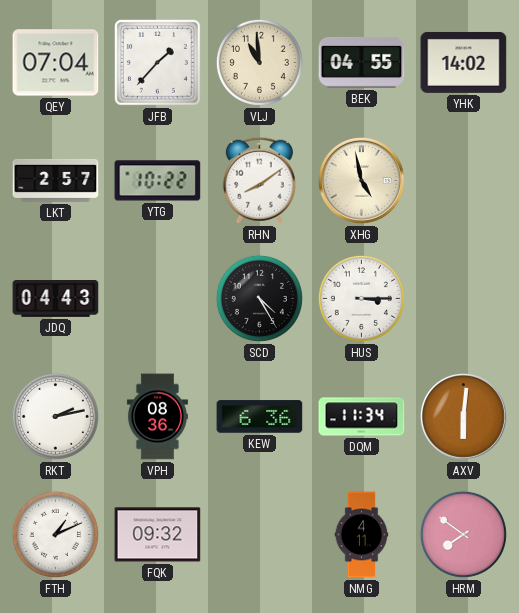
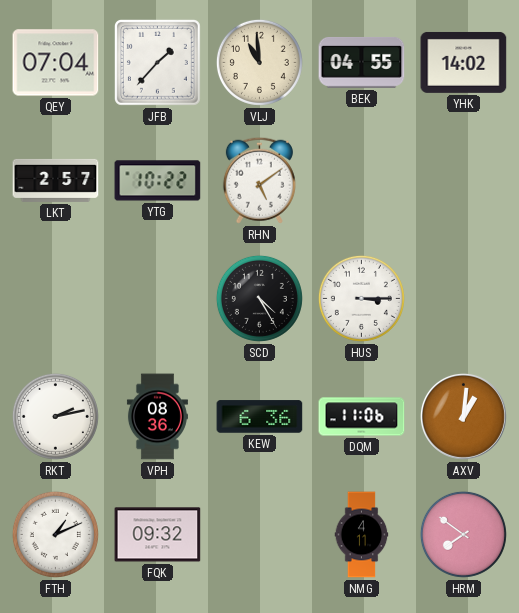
RHN: 8:09 -> 5:09
XHG: 4:58 -> none
JDQ: 04:43 -> none
DQM: 11:34 -> 11:06
AXV: 6:01 -> 1:01
